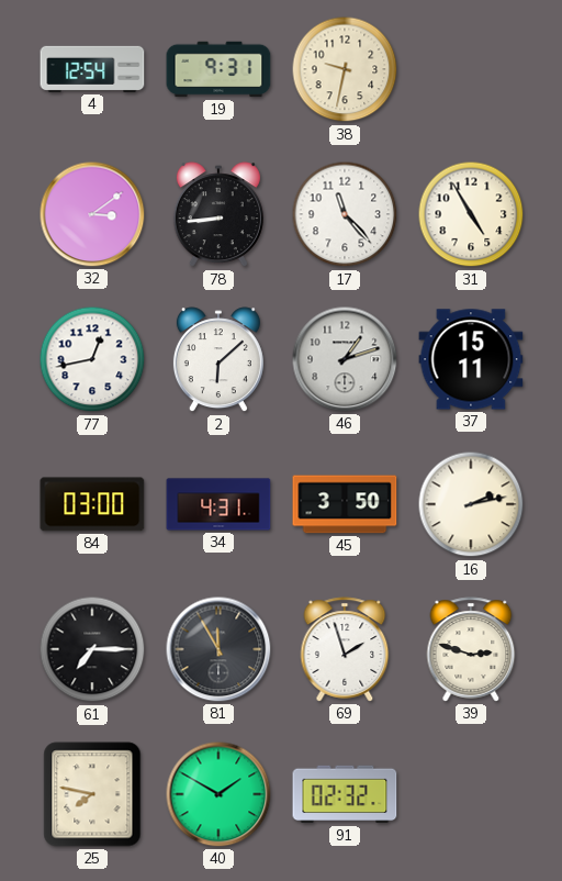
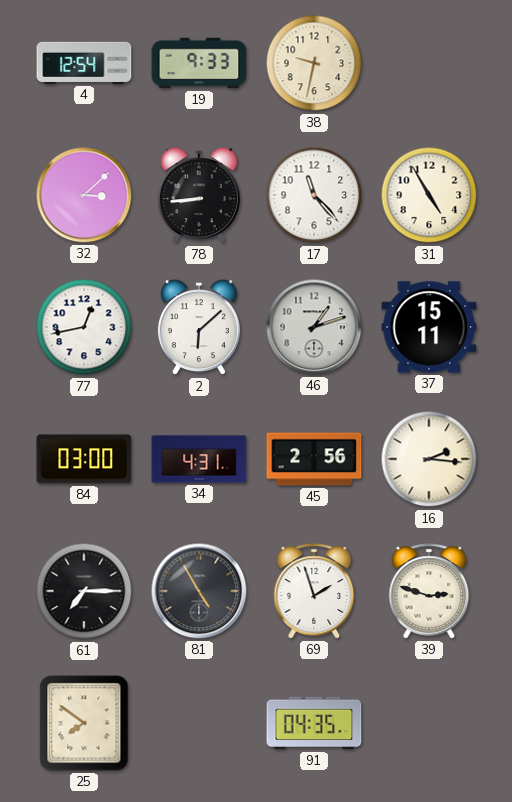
19: 9:31 -> 9:33
32: 3:09 -> 3:08
45: 3:50 -> 2:56
16: 2:13 -> 2:16
81: 11:55 -> 4:55
25: 7:47 -> 7:51
40: 1:50 -> none
91: 02:32 -> 04:35
